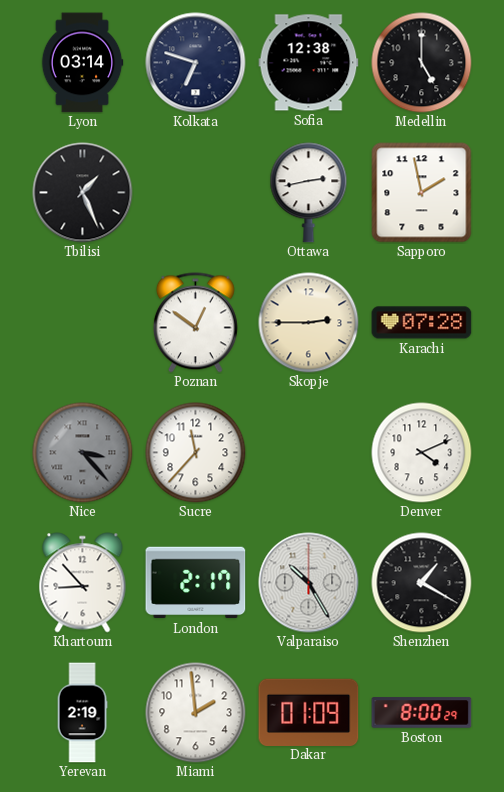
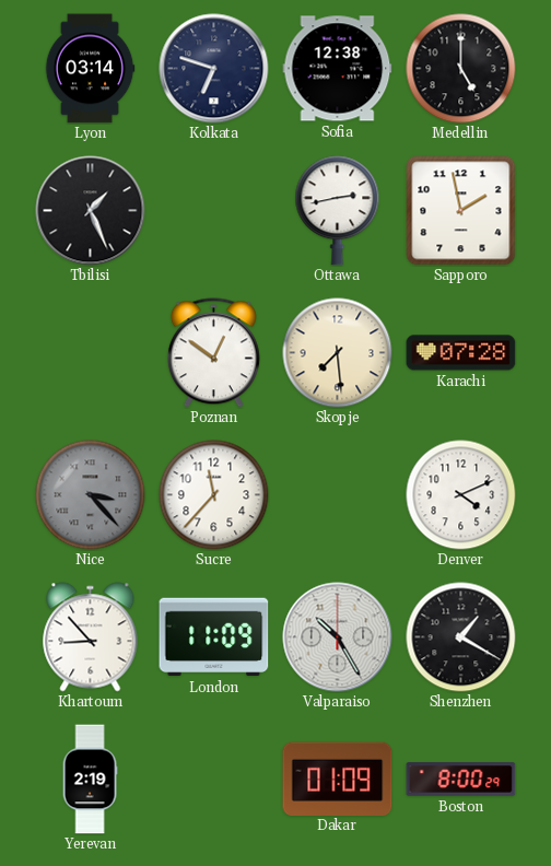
Skopje: 2:45 -> 7:29
London: 2:17 -> 11:09
Miami: 1:59 -> none
